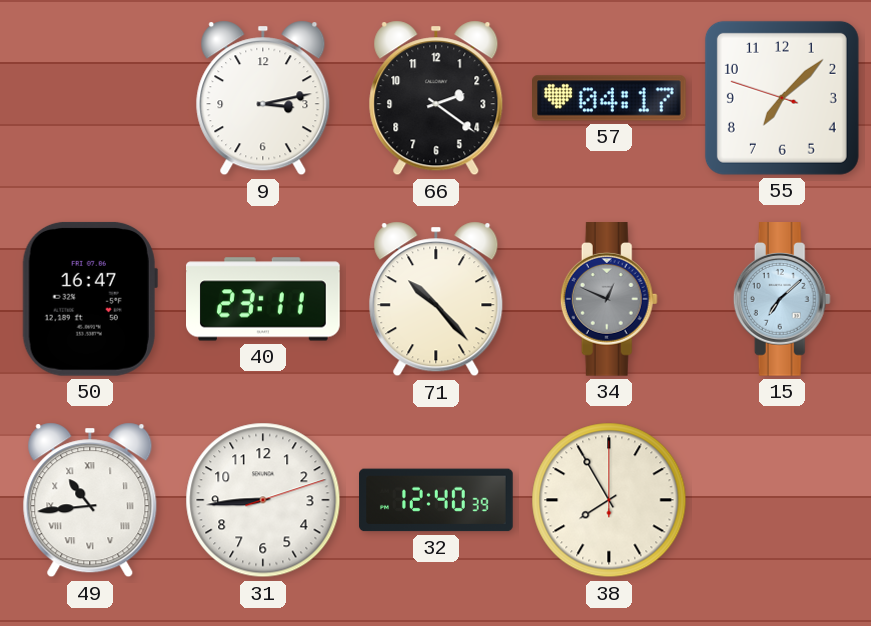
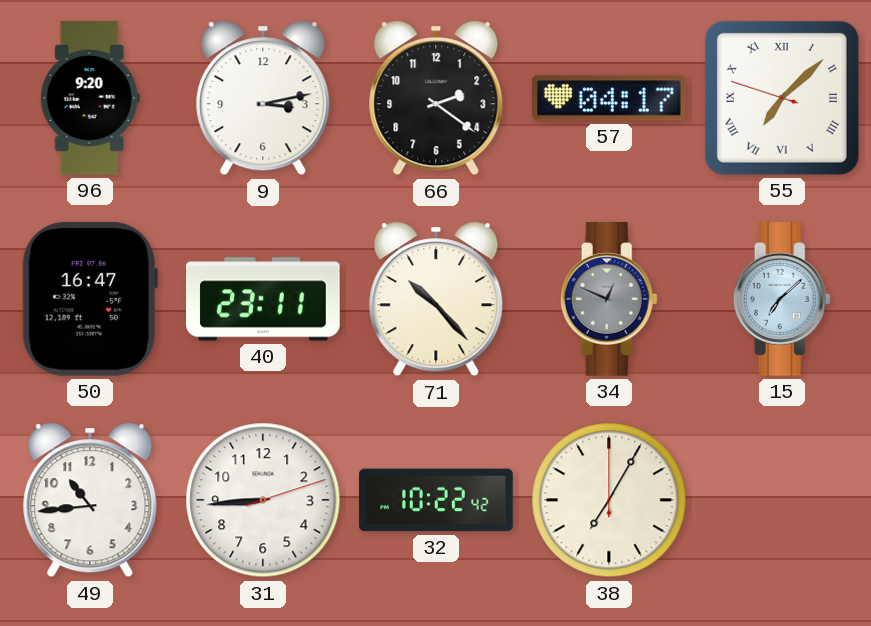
96: none -> 9:20
55 numerals: Arabic -> Roman
49 numerals: Roman -> Arabic
32: 12:40 -> 10:22
38: 7:55 -> 7:05
